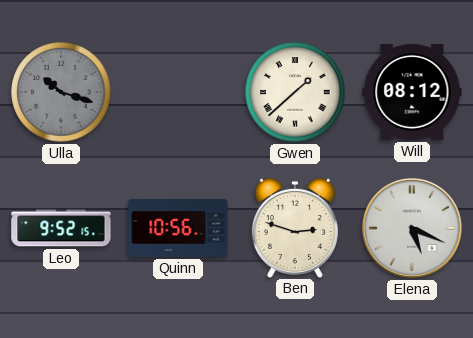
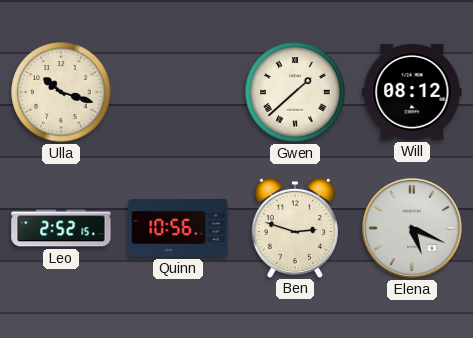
Ulla dial: grey -> cream
Leo: 9:52 -> 2:52
